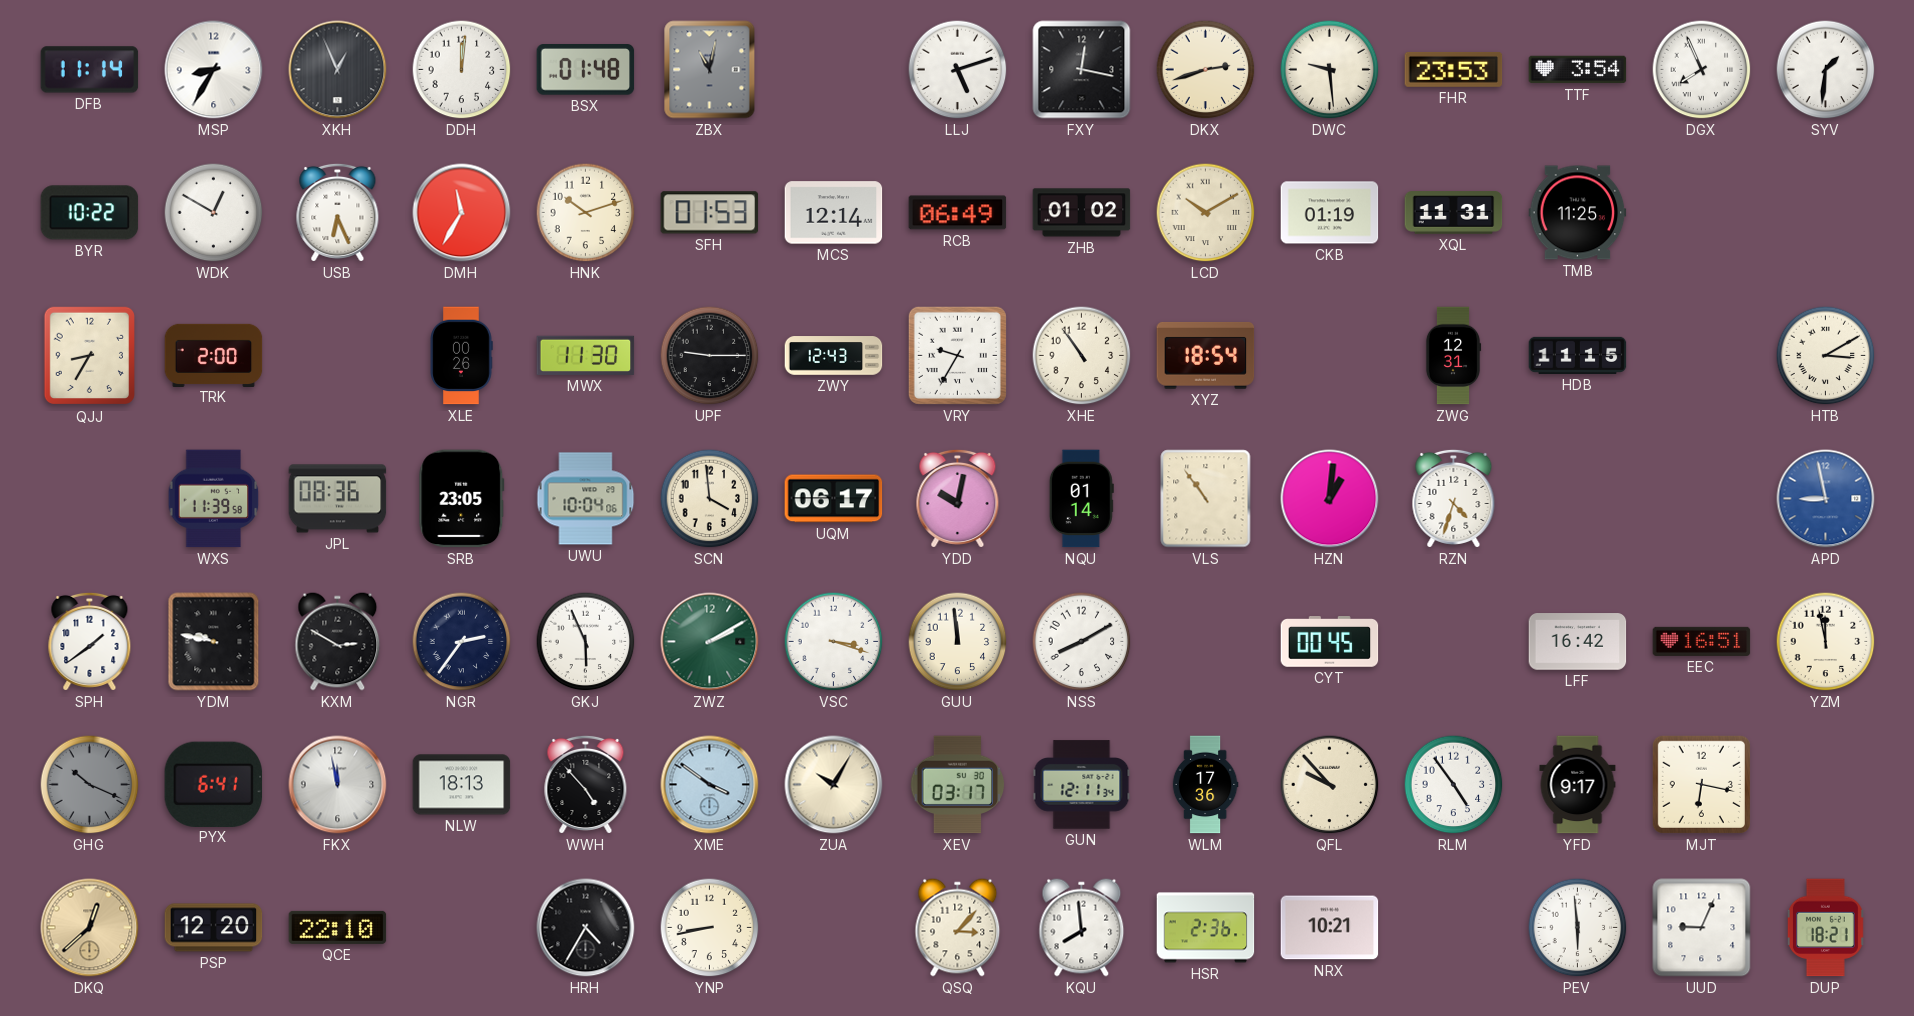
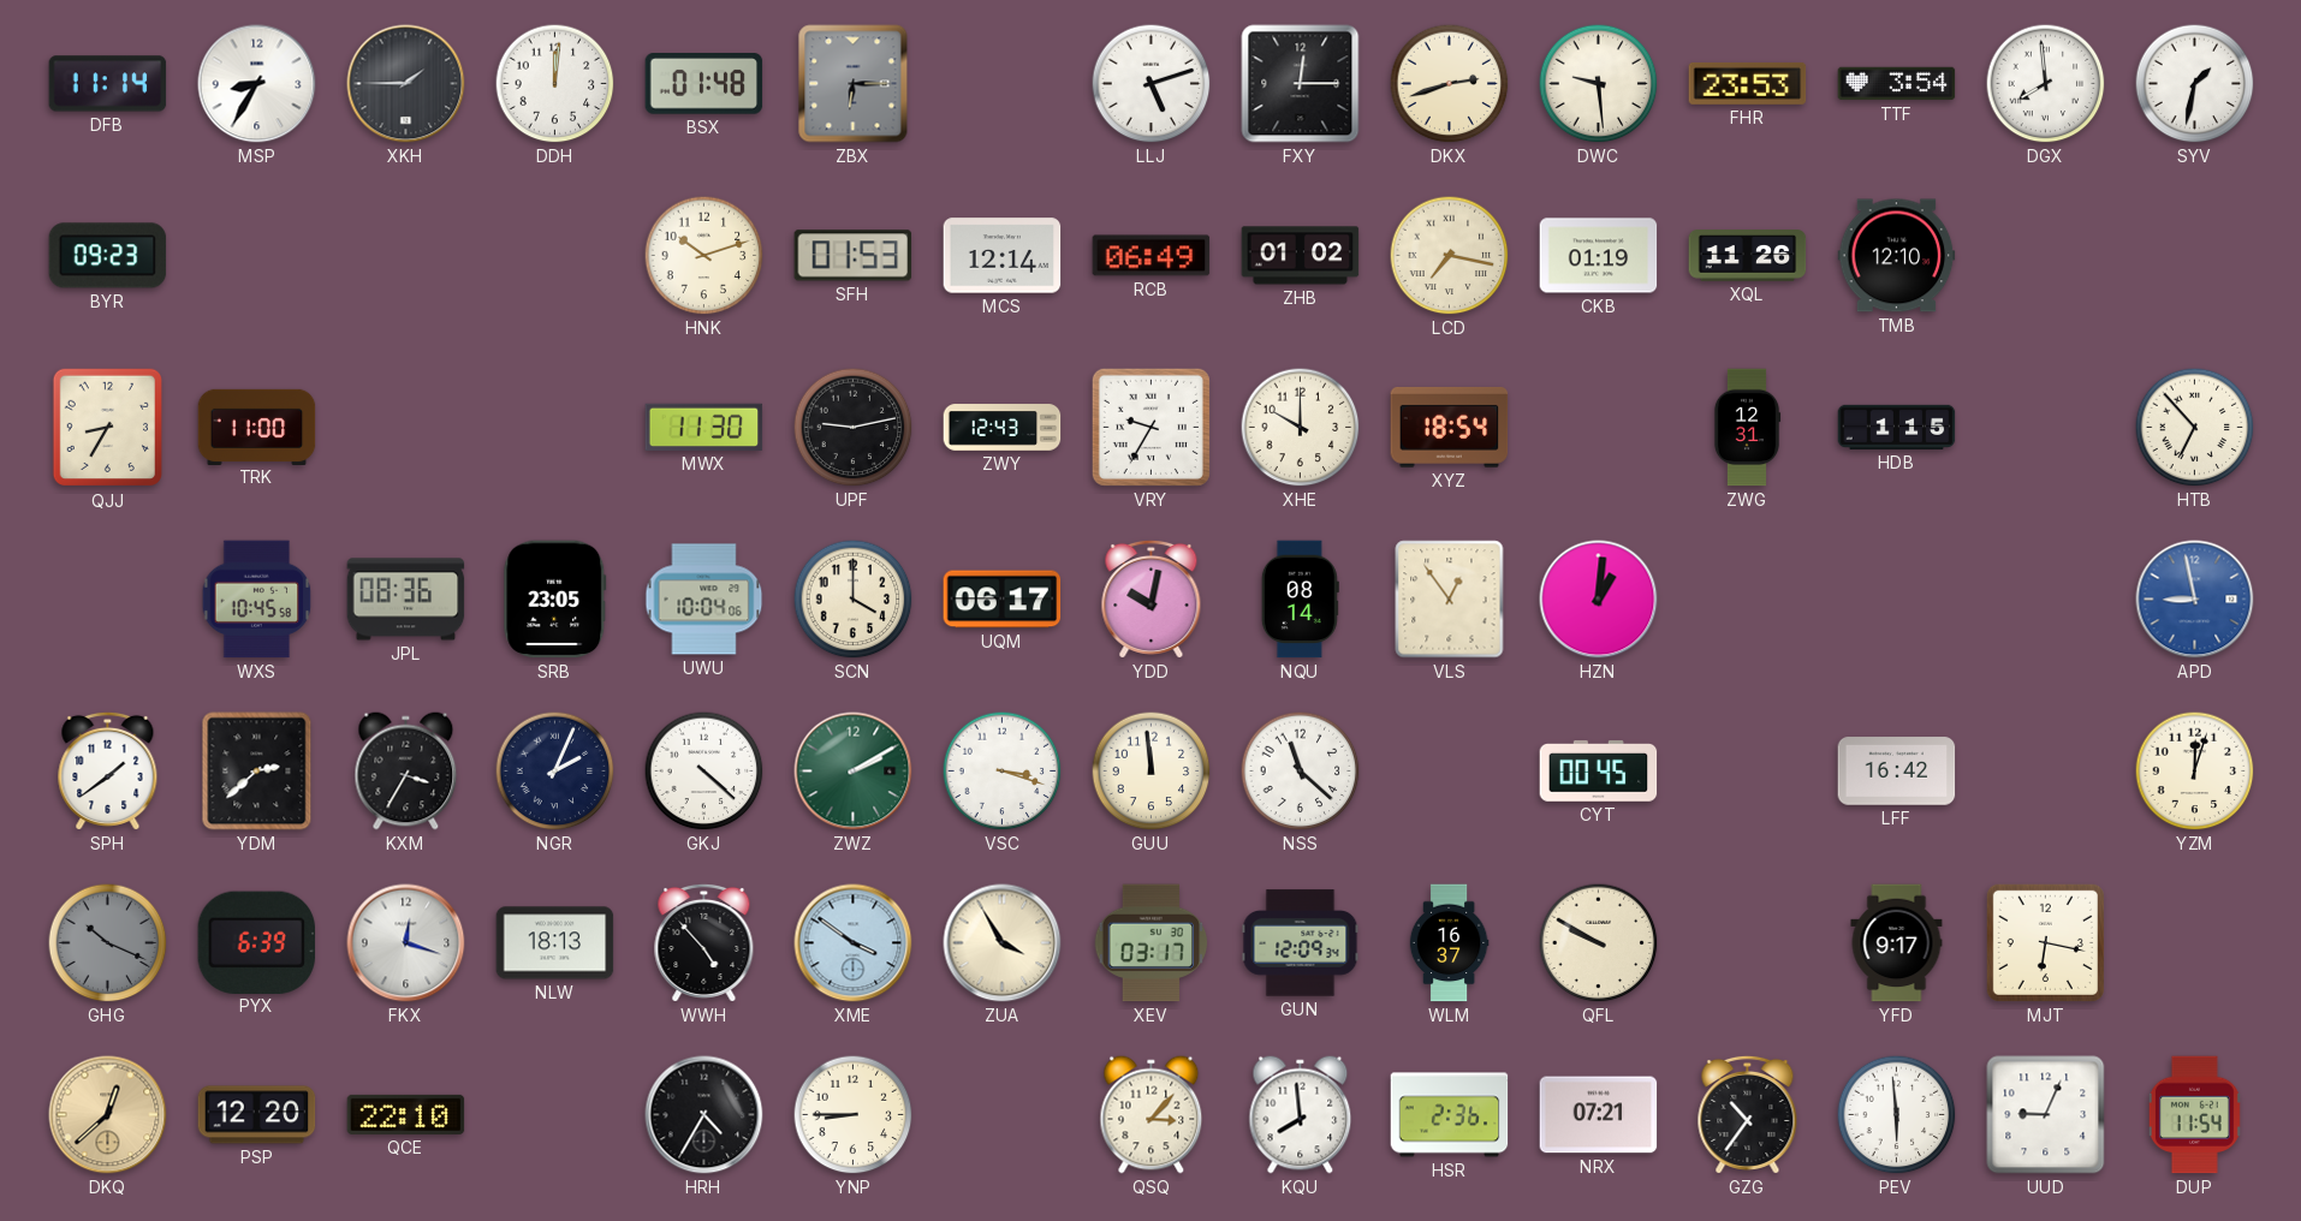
XKH: 12:56 -> 1:45
ZBX: 11:02 -> 6:15
FXY: 12:17 -> 12:15
DGX: 7:56 -> 7:59
SYV: 1:31 -> 1:32
BYR: 10:22 -> 09:23
WDK: 12:50 -> none
USB: 6:26 -> none
DMH: 11:35 -> none
LCD: 10:10 -> 7:17
XQL: 11:31 -> 11:26
TMB: 11:25 -> 12:10
TRK: 2:00 -> 11:00
XLE: 00:26 -> none
UPF: 9:15 -> 9:13
XHE: 10:54 -> 10:00
HDB: 11:15 -> 1:15
HTB: 3:10 -> 6:53
WXS: 11:39 -> 10:45
SCN: 3:59 -> 4:00
NQU: 01:14 -> 08:14
VLS: 10:54 -> 12:54
RZN: 4:33 -> none
YDM: 9:47 -> 2:38
KXM: 2:50 -> 3:35
NGR: 2:36 -> 2:04
GKJ: 5:56 -> 4:22
NSS: 8:10 -> 11:22
EEC: 16:51 -> none
YZM: 11:58 -> 12:03
PYX: 6:41 -> 6:39
FKX: 11:58 -> 12:18
ZUA: 10:05 -> 3:55
GUN: 12:11 -> 12:09
WLM: 17:36 -> 16:37
QFL: 9:53 -> 9:50
RLM: 4:54 -> none
YNP: 8:43 -> 8:45
NRX: 10:21 -> 07:21
GZG: none -> 10:36
DUP: 18:21 -> 11:54
